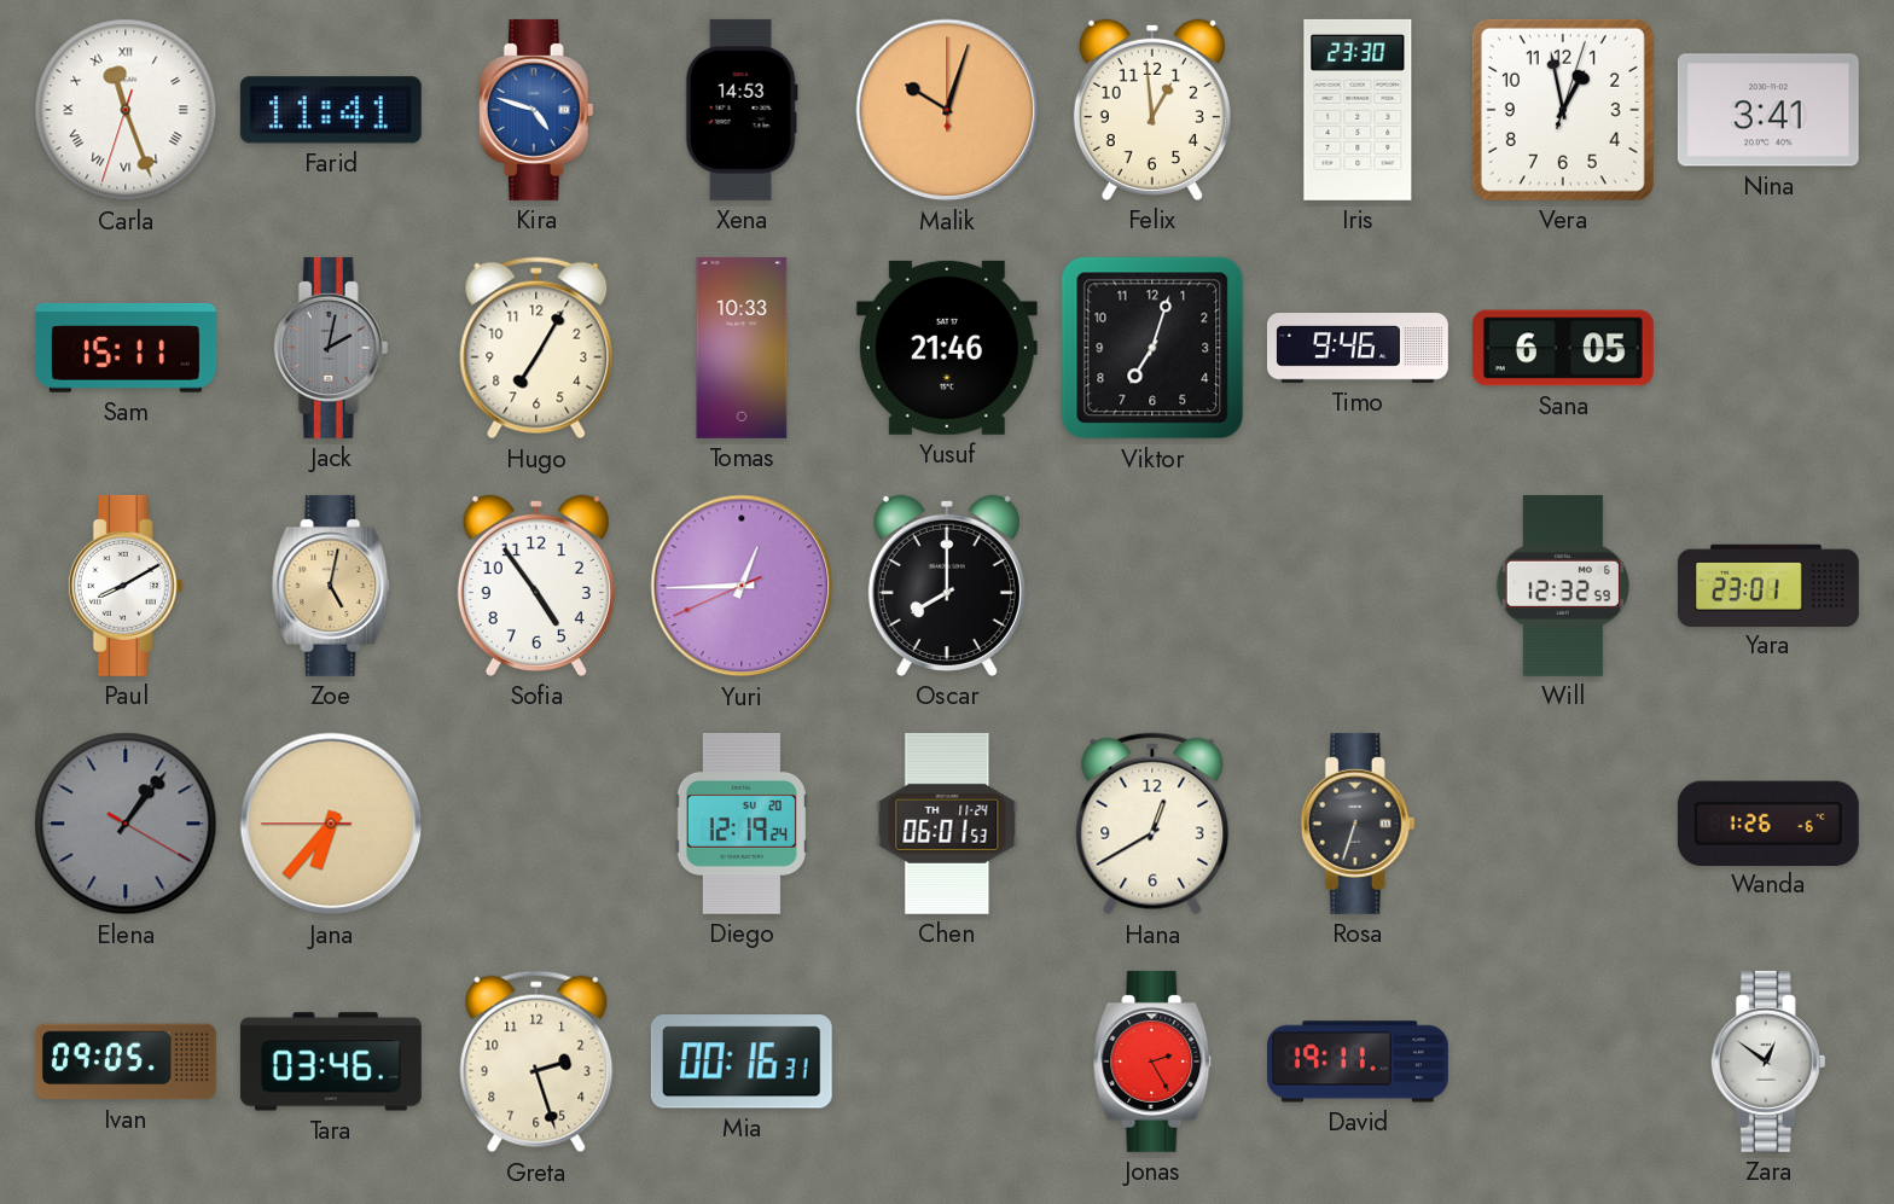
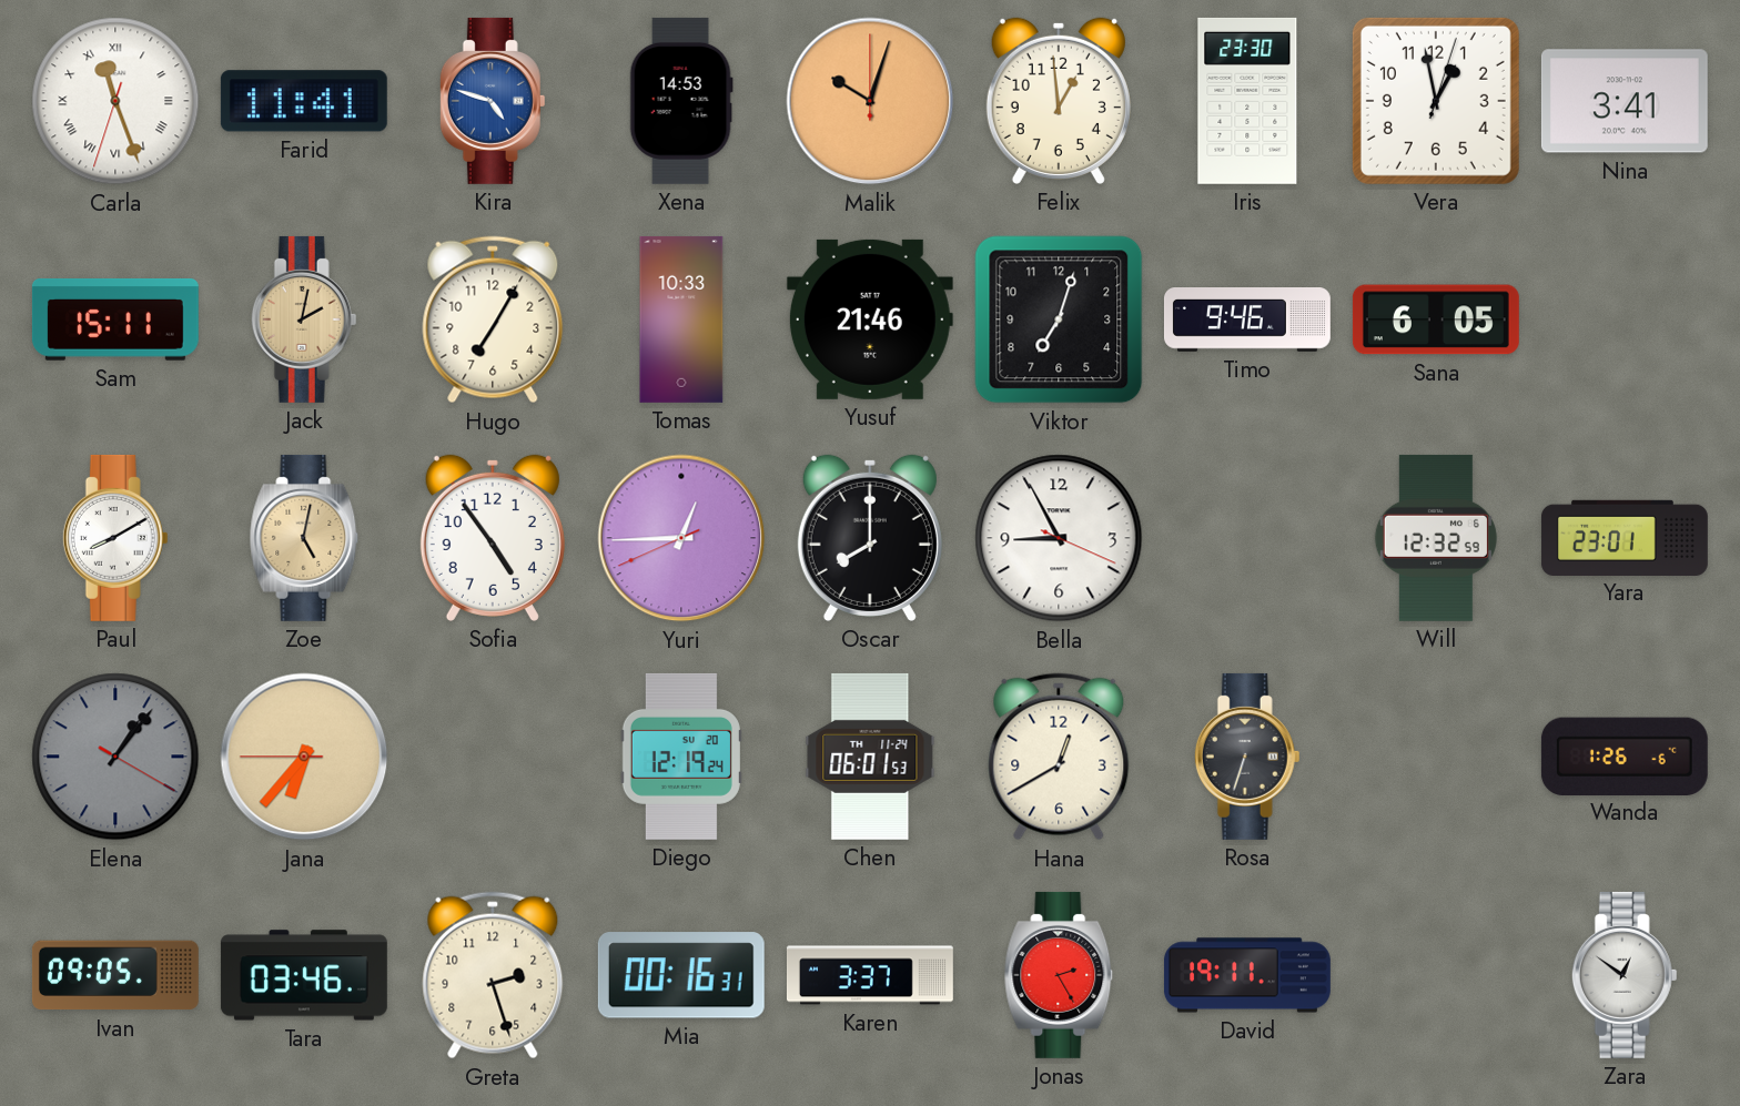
Jack dial: grey -> champagne
Bella: none -> 8:55
Karen: none -> 3:37
